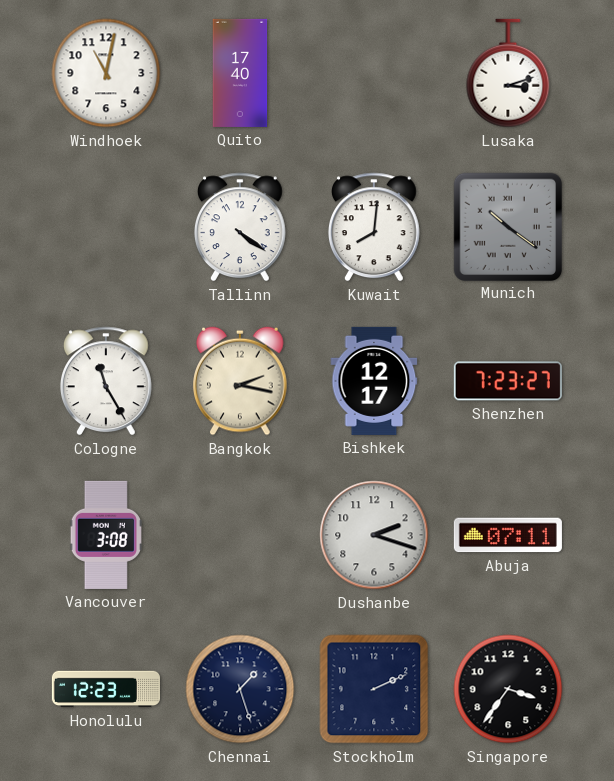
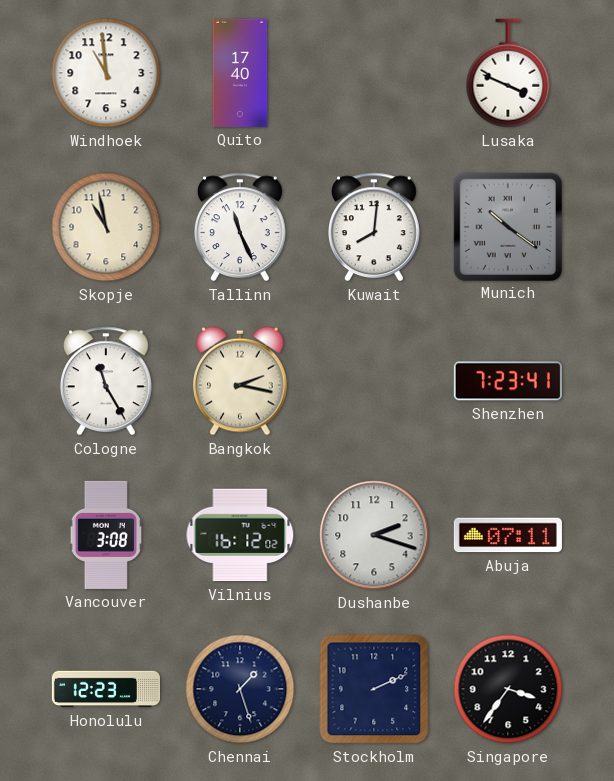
Windhoek: 11:02 -> 10:59
Lusaka: 3:12 -> 3:49
Skopje: none -> 10:58
Tallinn: 4:21 -> 11:26
Bishkek: 12:17 -> none
Shenzhen: 7:23:27 -> 7:23:41
Vilnius: none -> 16:12
